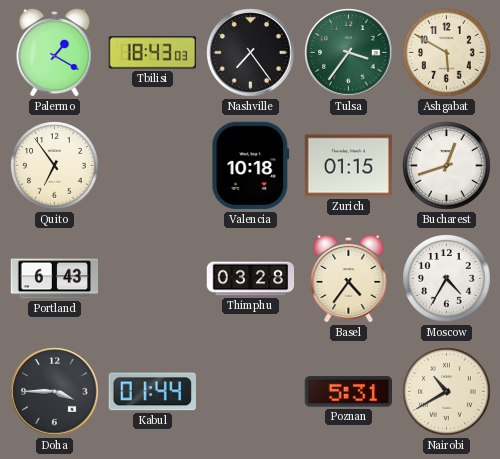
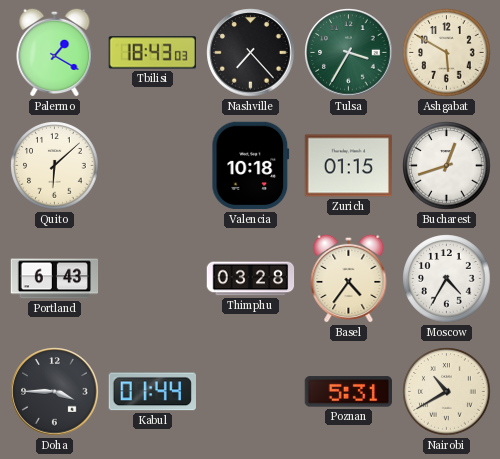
Nashville: 7:24 -> 7:23
Tulsa: 3:36 -> 3:35
Quito: 6:54 -> 6:08
